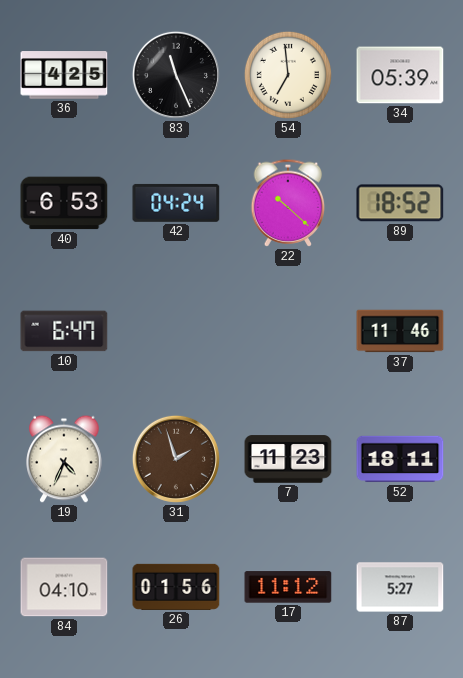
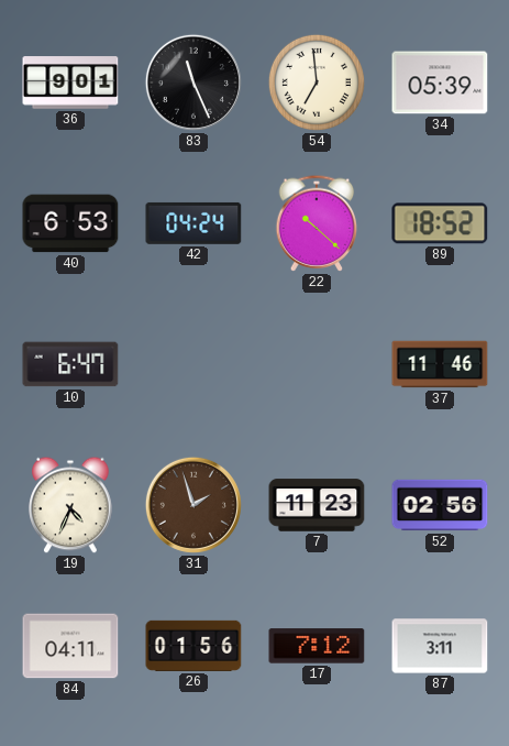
36: 4:25 -> 9:01
52: 18:11 -> 02:56
84: 04:10 -> 04:11
17: 11:12 -> 7:12
87: 5:27 -> 3:11
